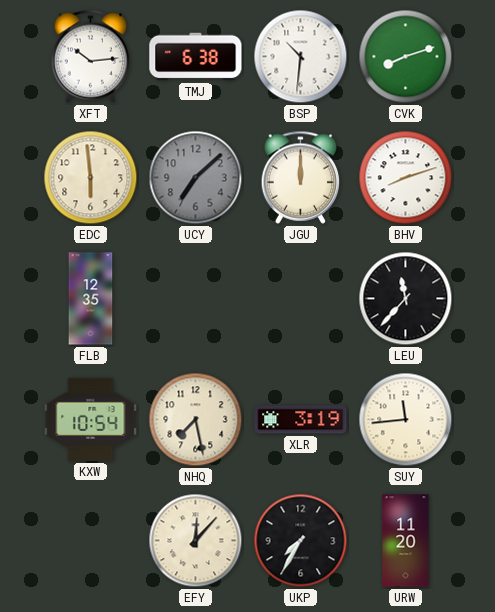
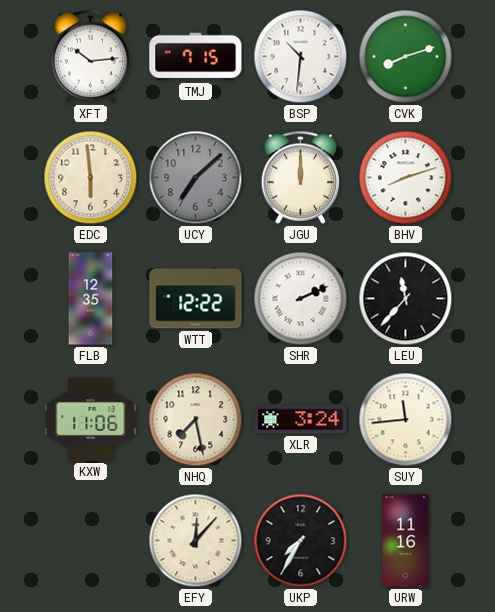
TMJ: 6:38 -> 7:15
WTT: none -> 12:22
SHR: none -> 2:11
KXW: 10:54 -> 11:06
XLR: 3:19 -> 3:24
URW: 11:20 -> 11:16
